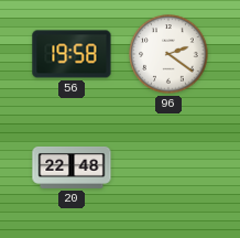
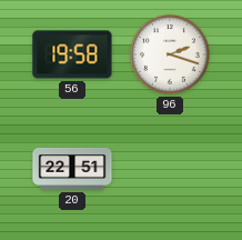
96: 2:21 -> 2:18
20: 22:48 -> 22:51
